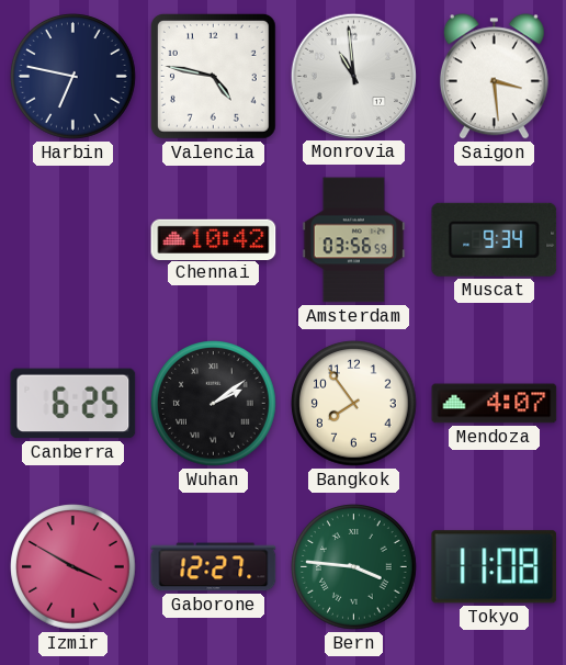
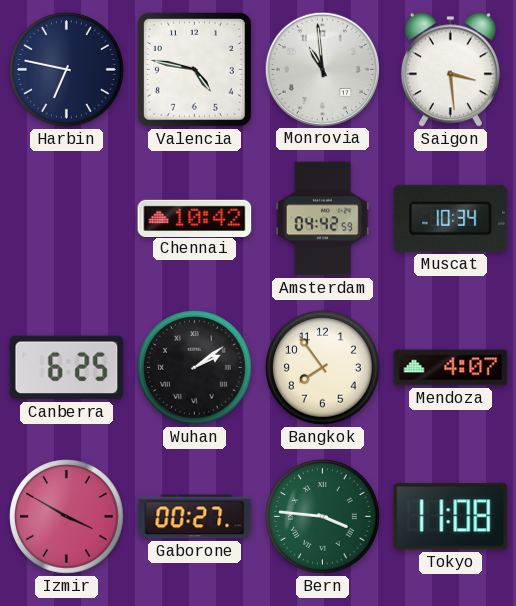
Amsterdam: 03:56 -> 04:42
Muscat: 9:34 -> 10:34
Gaborone: 12:27 -> 00:27
